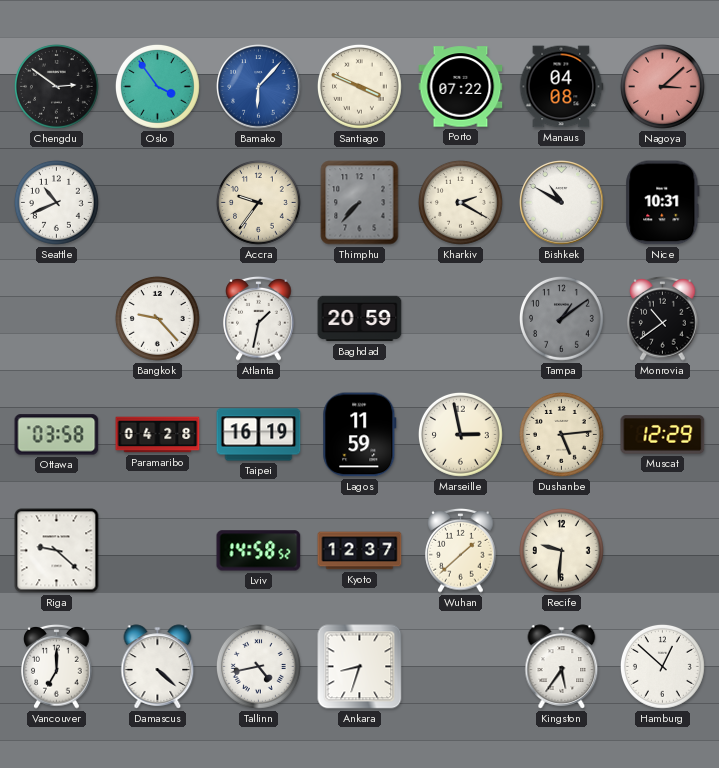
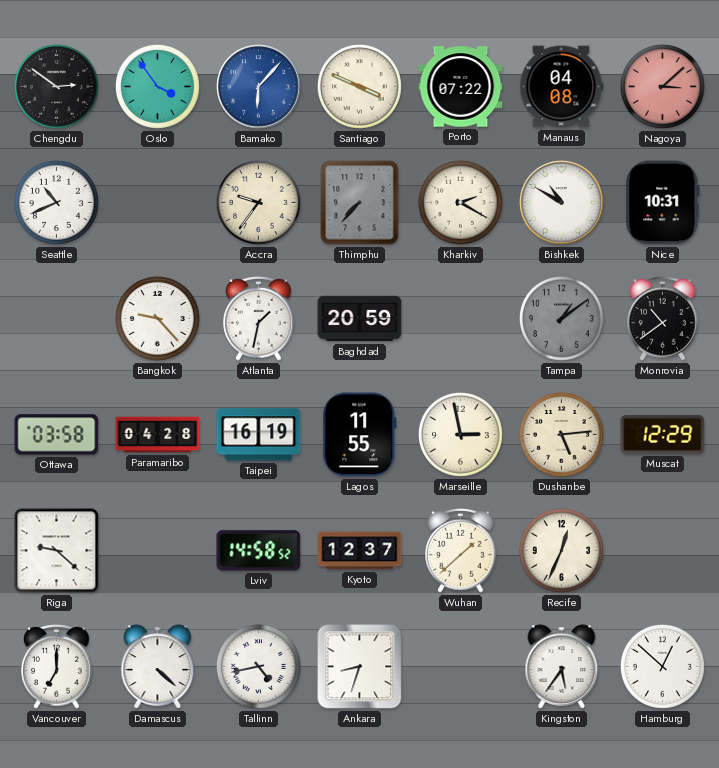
Lagos: 11:59 -> 11:55
Recife: 9:31 -> 12:34
